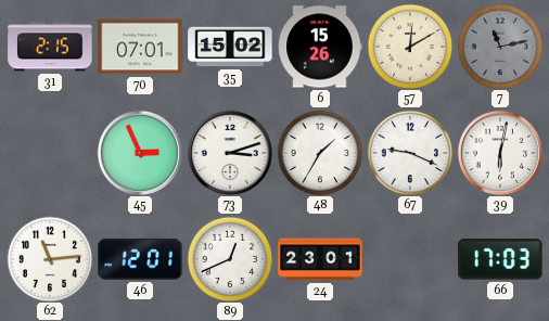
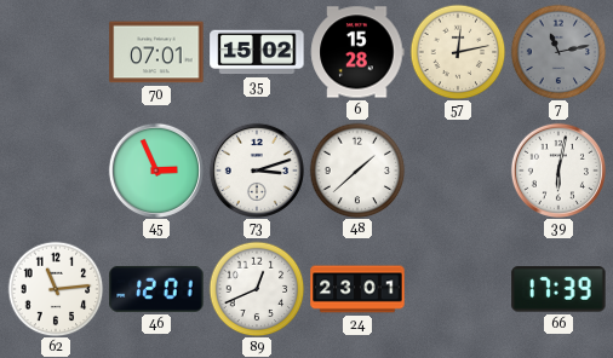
31: 2:15 -> none
6: 15:26 -> 15:28
57: 12:10 -> 12:13
48: 1:35 -> 1:38
67: 9:19 -> none
66: 17:03 -> 17:39
